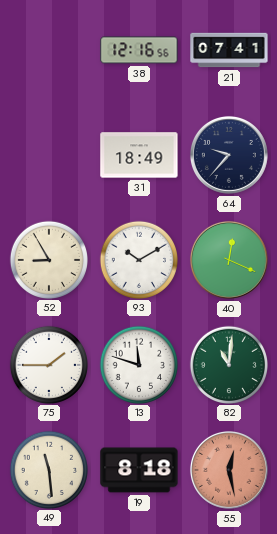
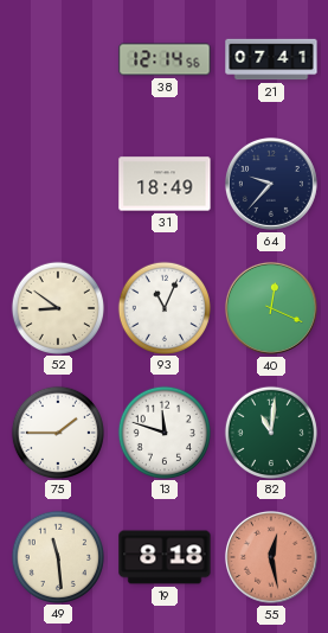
38: 12:16 -> 12:14
52: 8:55 -> 8:51
93: 10:10 -> 11:04
